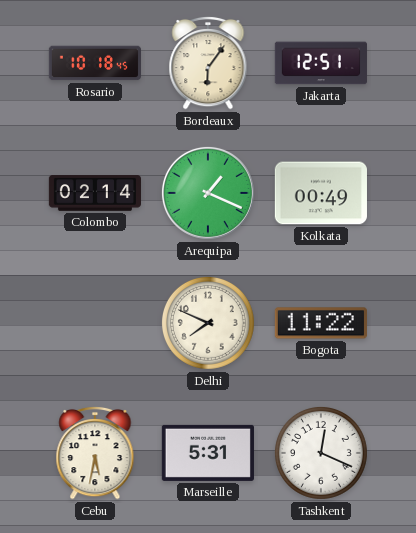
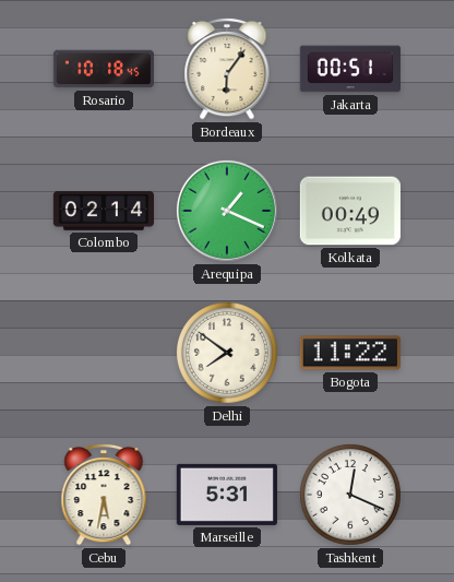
Jakarta: 12:51 -> 00:51
Delhi: 7:49 -> 7:51
